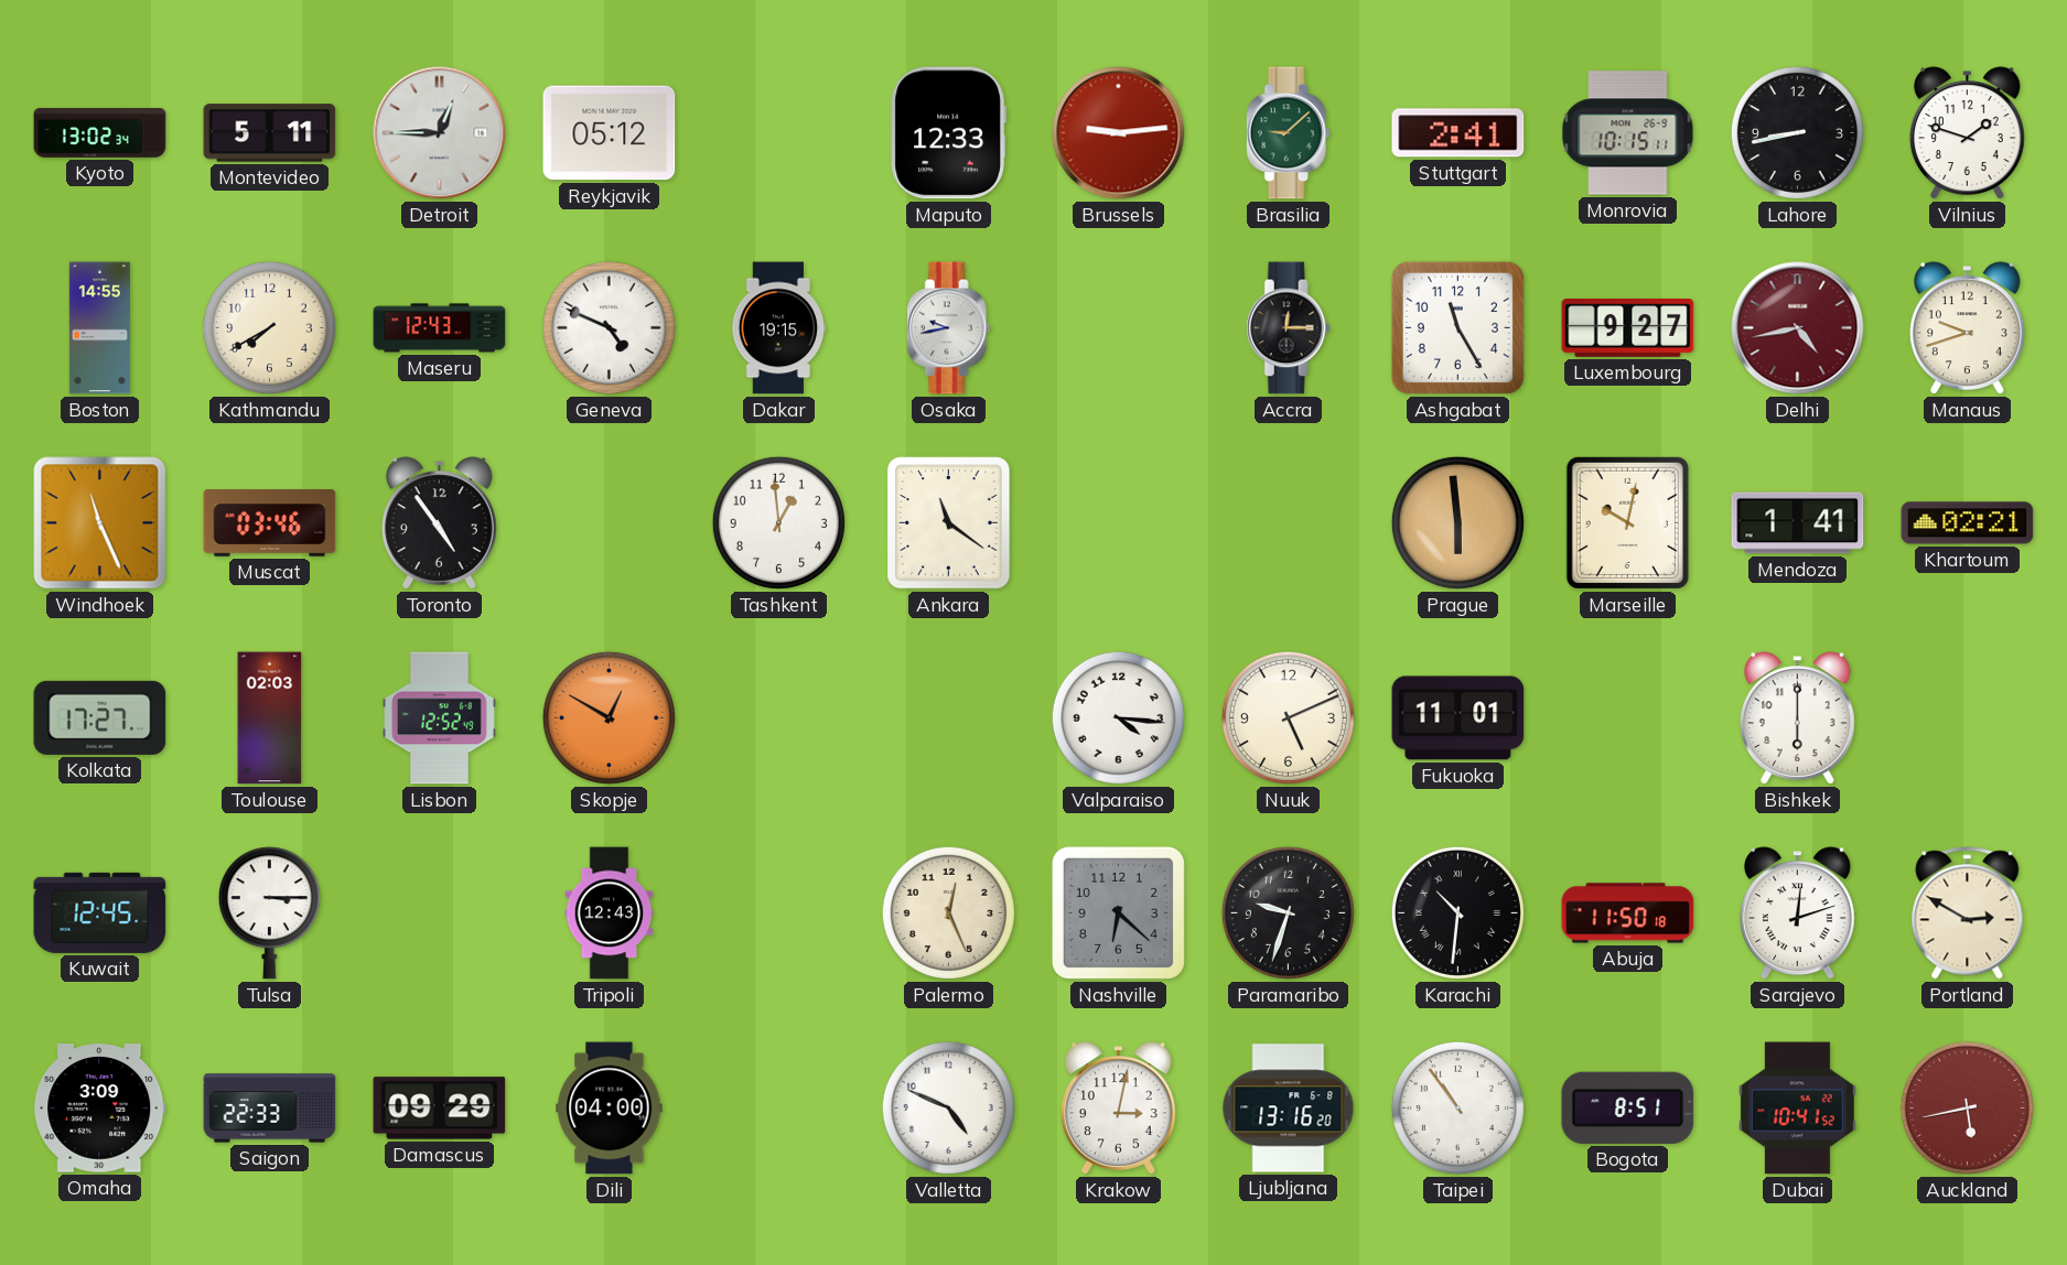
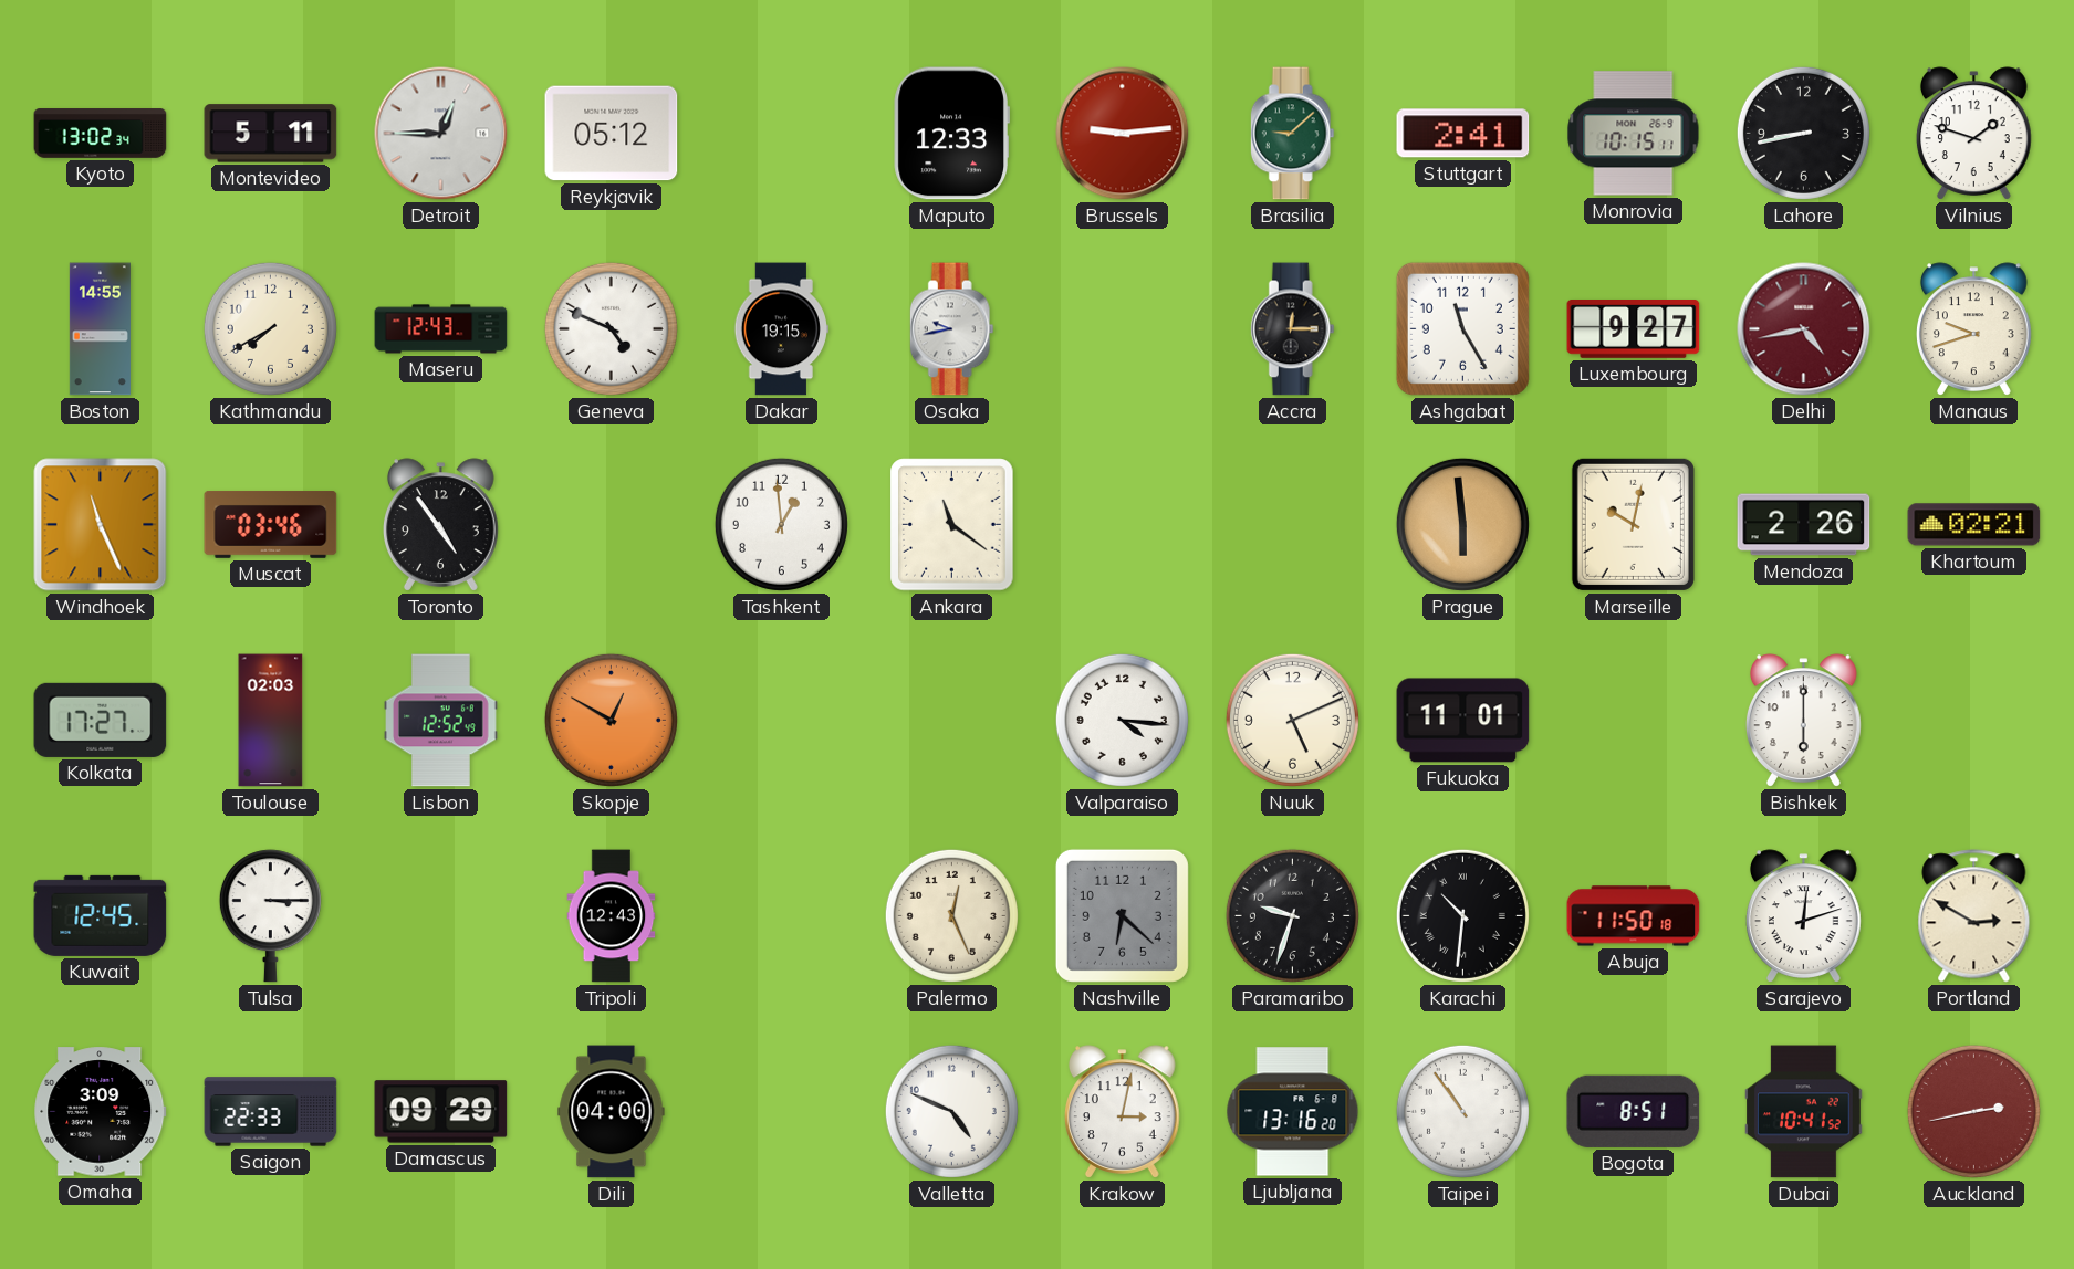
Mendoza: 1:41 -> 2:26
Auckland: 5:43 -> 2:43
